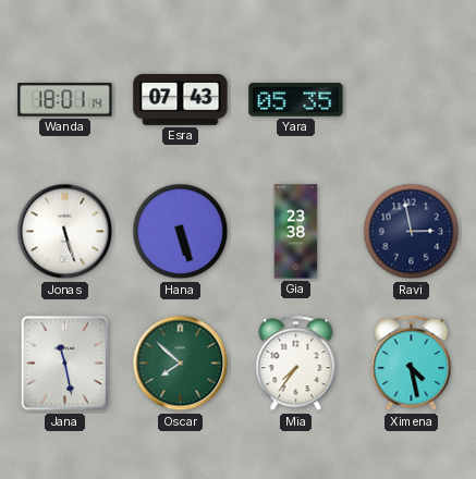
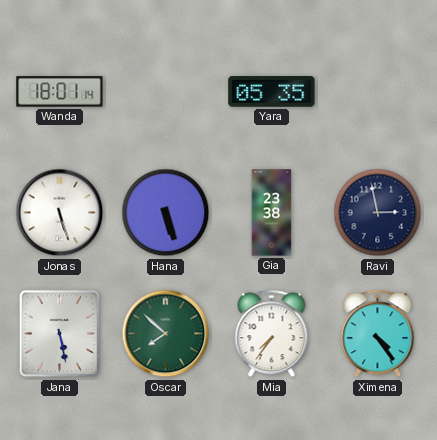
Esra: 07:43 -> none
Jana: 11:28 -> 5:28
Ximena: 4:28 -> 4:24
